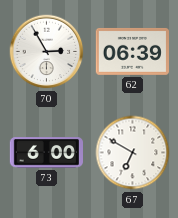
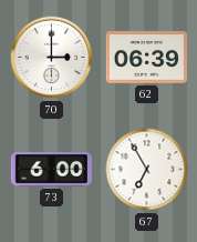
70: 2:55 -> 3:00
67: 6:50 -> 6:55
